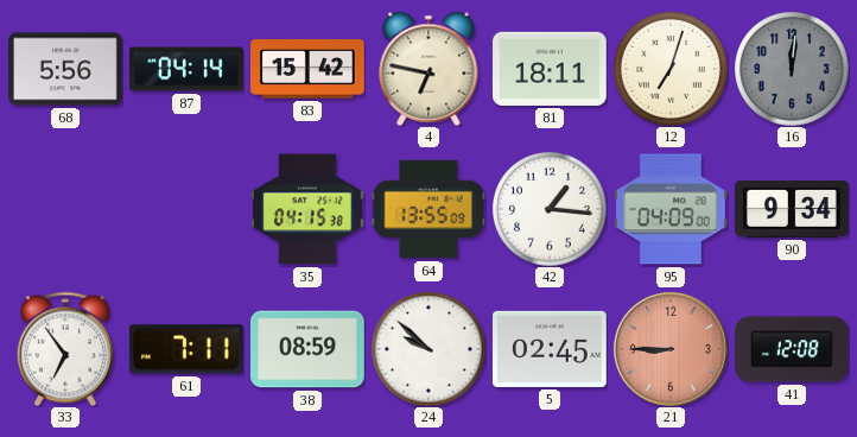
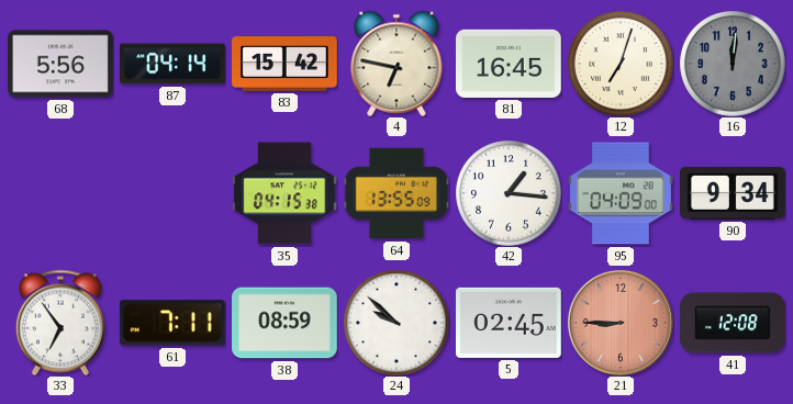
81: 18:11 -> 16:45
